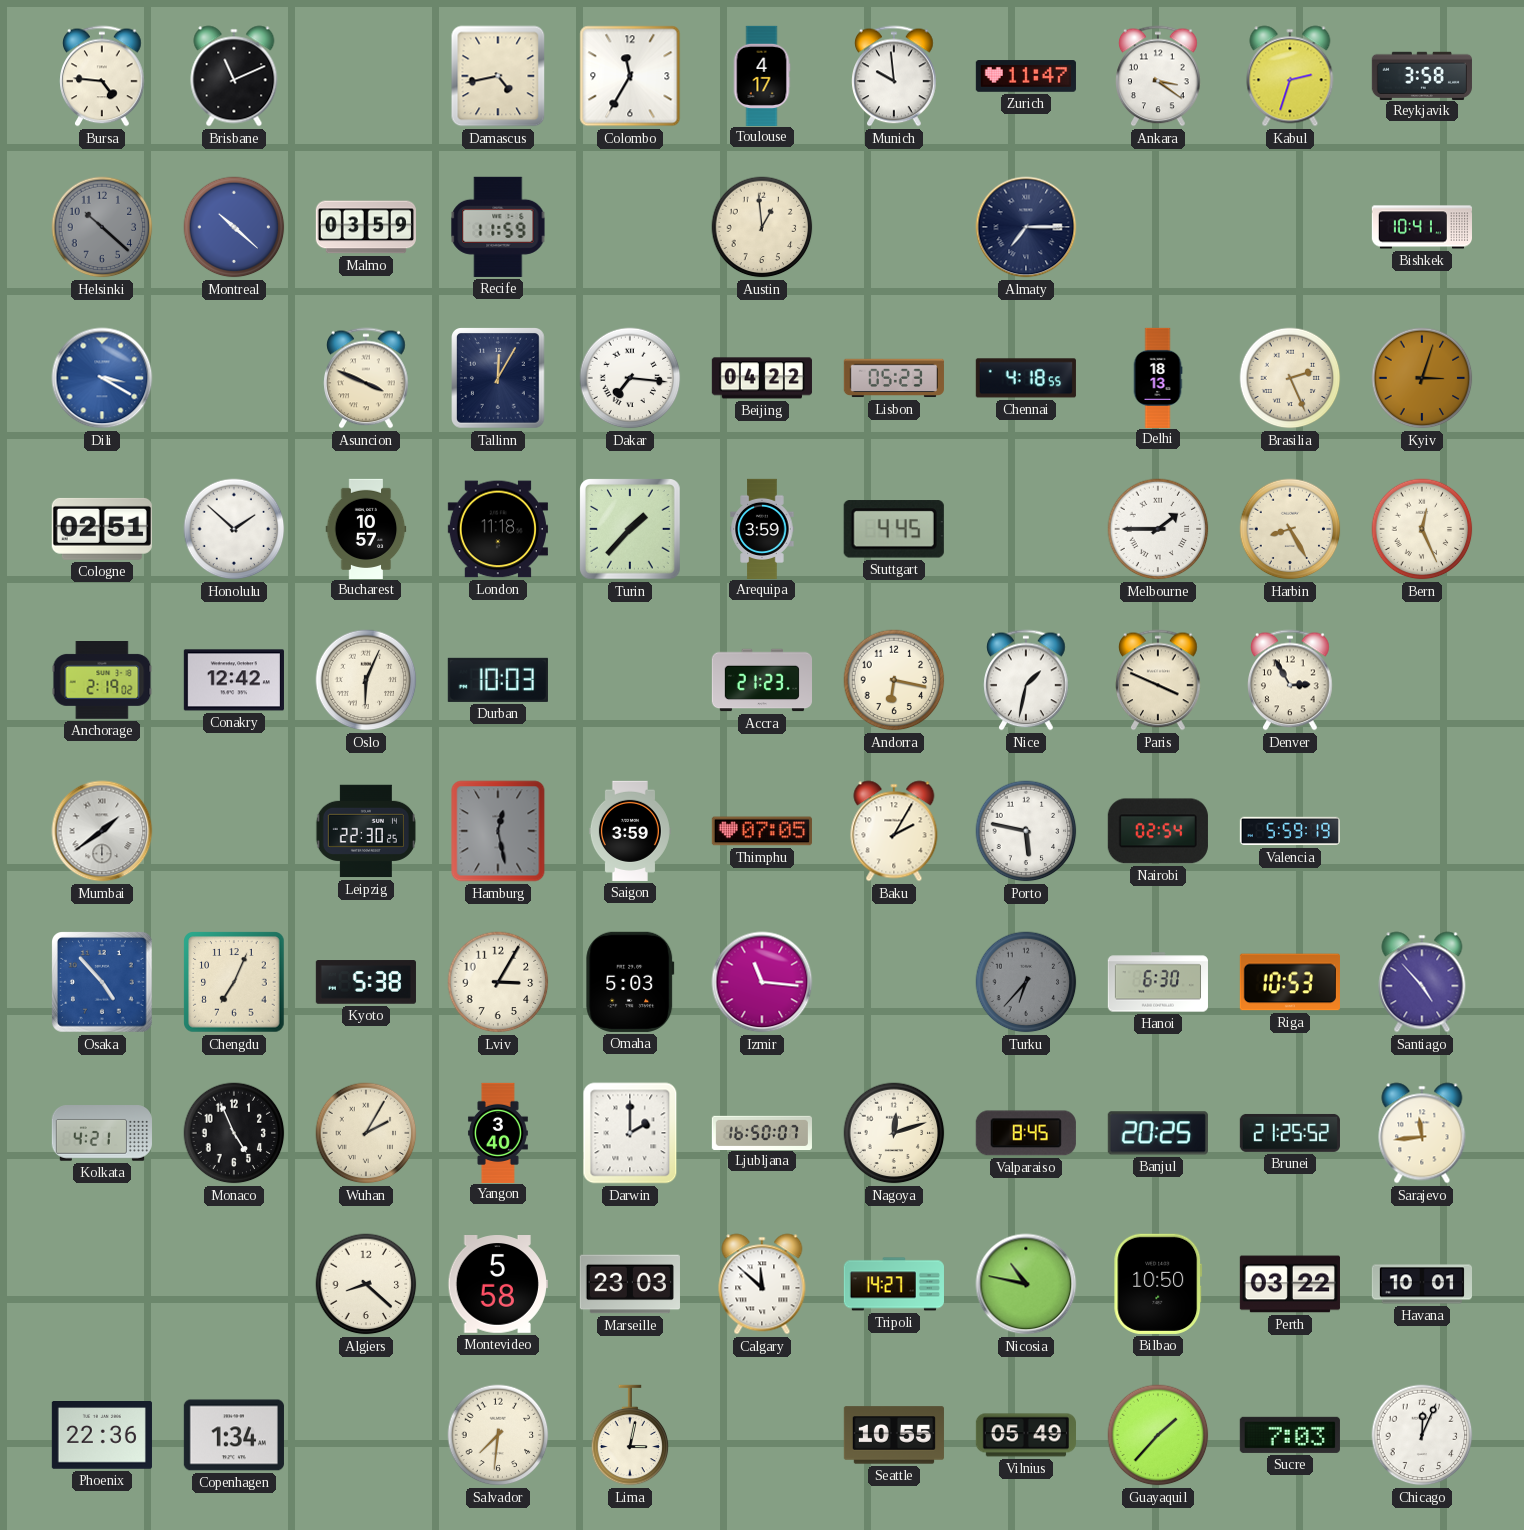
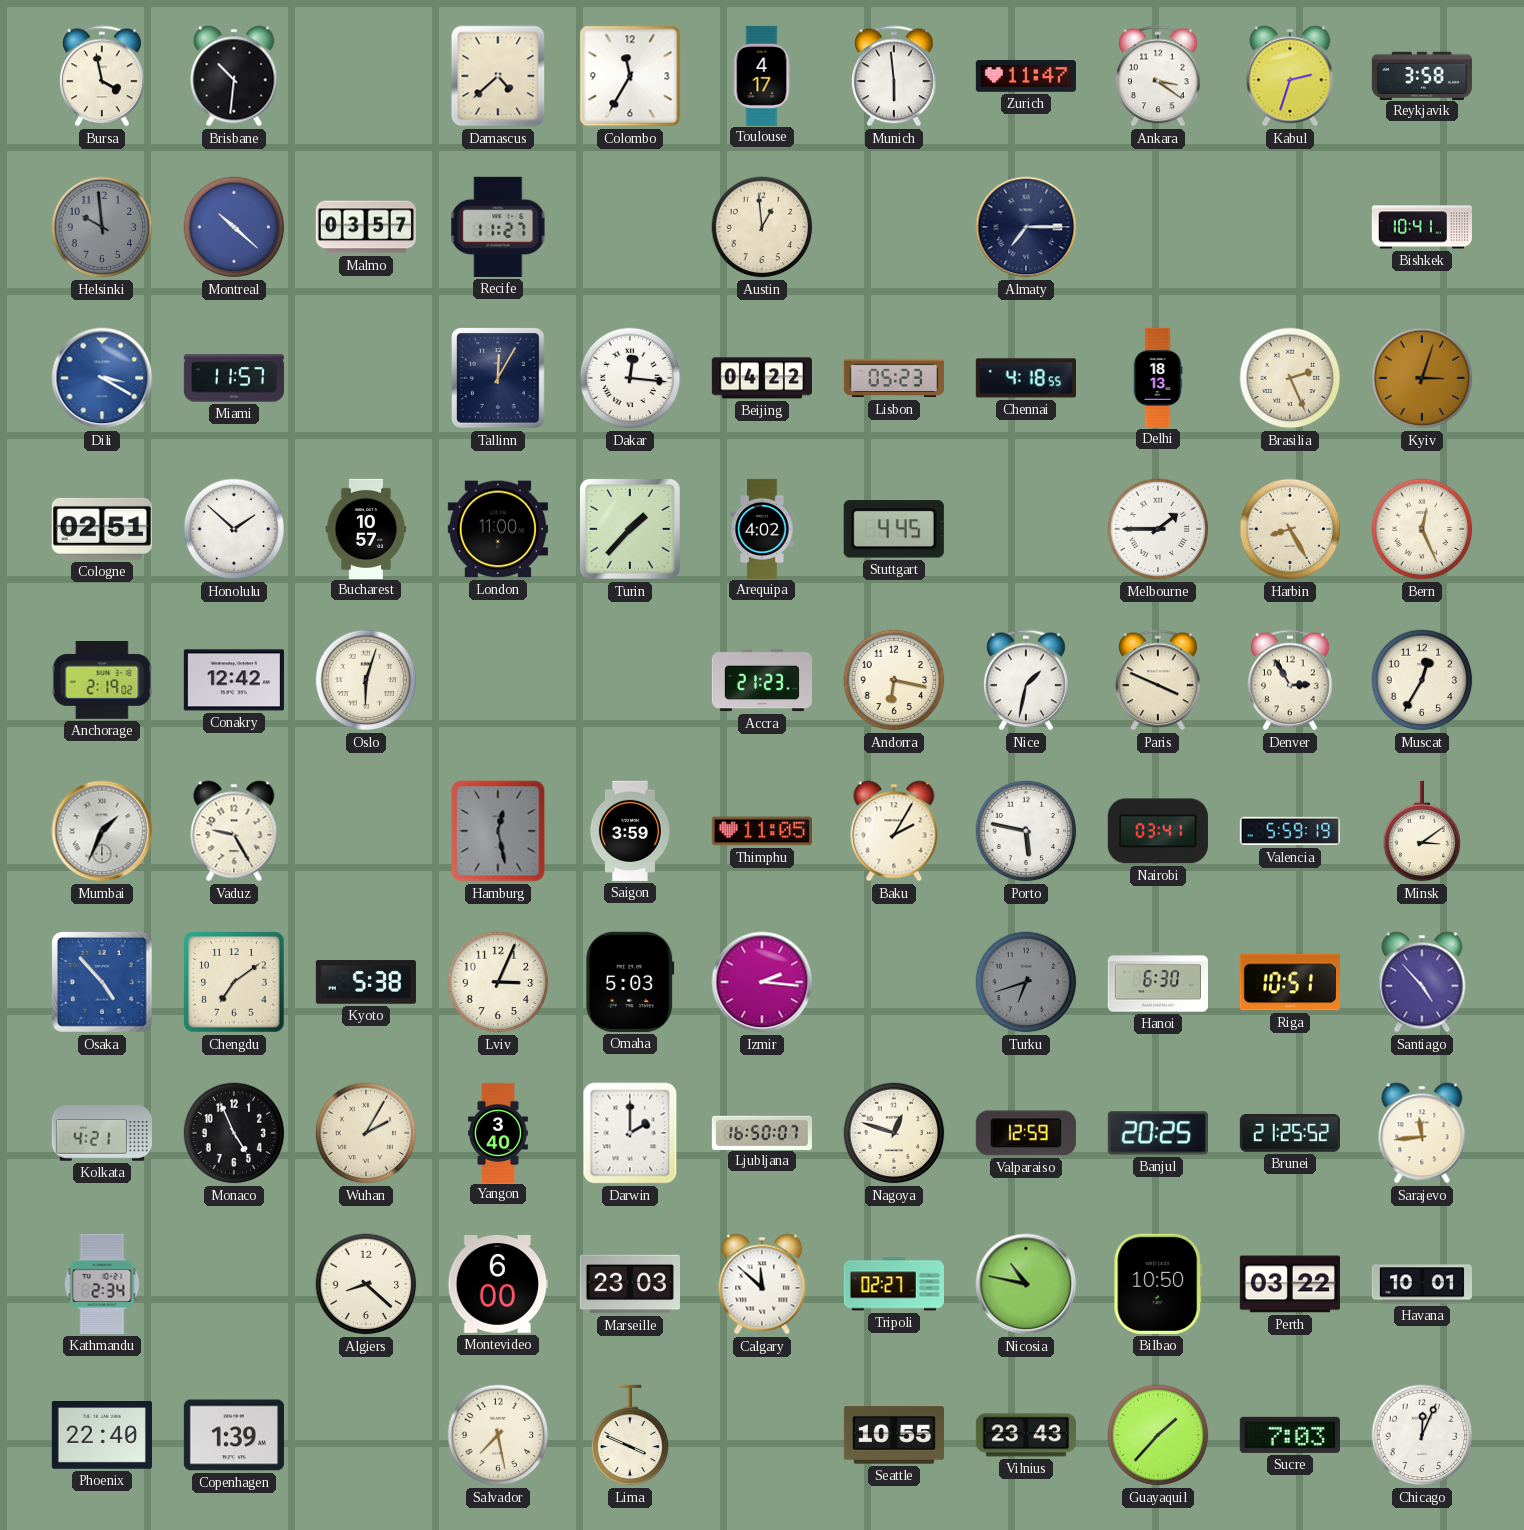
Bursa: 4:46 -> 3:58
Brisbane: 11:11 -> 10:31
Damascus: 4:43 -> 4:38
Munich: 9:59 -> 5:59
Helsinki: 10:22 -> 9:59
Malmo: 03:59 -> 03:57
Recife: 11:59 -> 11:27
Miami: none -> 11:57
Asuncion: 3:49 -> none
Dakar: 7:16 -> 12:16
London: 11:18 -> 11:00
Arequipa: 3:59 -> 4:02
Oslo: 6:04 -> 6:03
Durban: 10:03 -> none
Muscat: none -> 12:35
Mumbai: 1:39 -> 1:34
Vaduz: none -> 9:25
Leipzig: 22:30 -> none
Thimphu: 07:05 -> 11:05
Nairobi: 02:54 -> 03:41
Minsk: none -> 3:09
Chengdu: 7:04 -> 7:09
Lviv: 3:05 -> 3:04
Izmir: 11:16 -> 2:16
Turku: 6:37 -> 6:42
Riga: 10:53 -> 10:51
Nagoya: 12:12 -> 12:48
Valparaiso: 8:45 -> 12:59
Kathmandu: none -> 2:34
Montevideo: 5:58 -> 6:00
Tripoli: 14:27 -> 02:27
Phoenix: 22:36 -> 22:40
Copenhagen: 1:34 -> 1:39
Salvador: 7:31 -> 7:28
Lima: 3:02 -> 3:49
Vilnius: 05:49 -> 23:43
